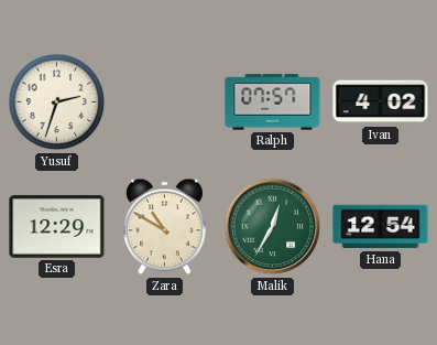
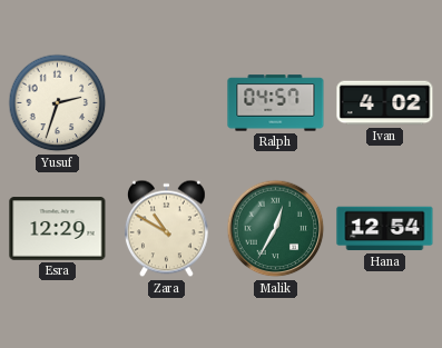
Ralph: 07:57 -> 04:57
